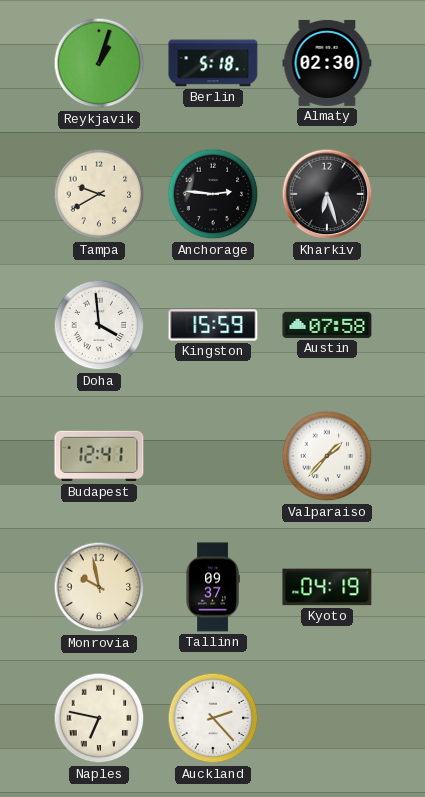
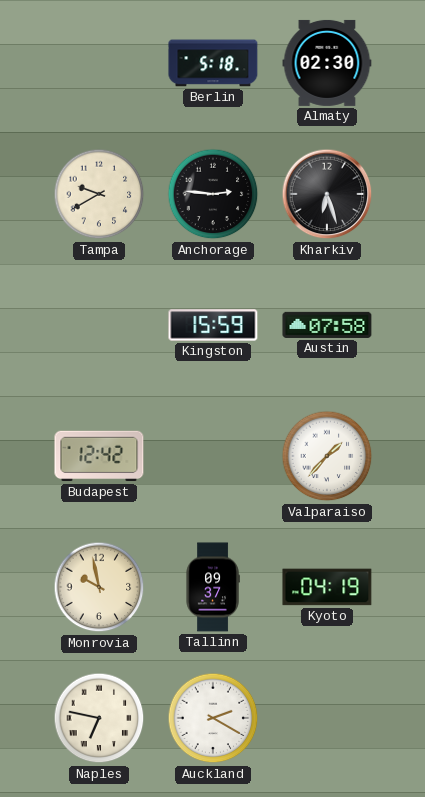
Reykjavik: 1:03 -> none
Doha: 3:59 -> none
Budapest: 12:41 -> 12:42
Auckland: 2:23 -> 2:20
